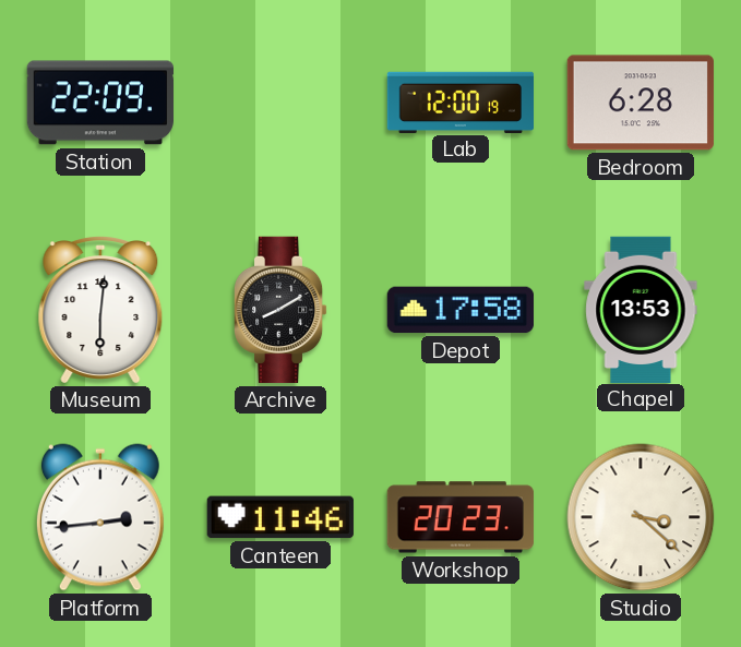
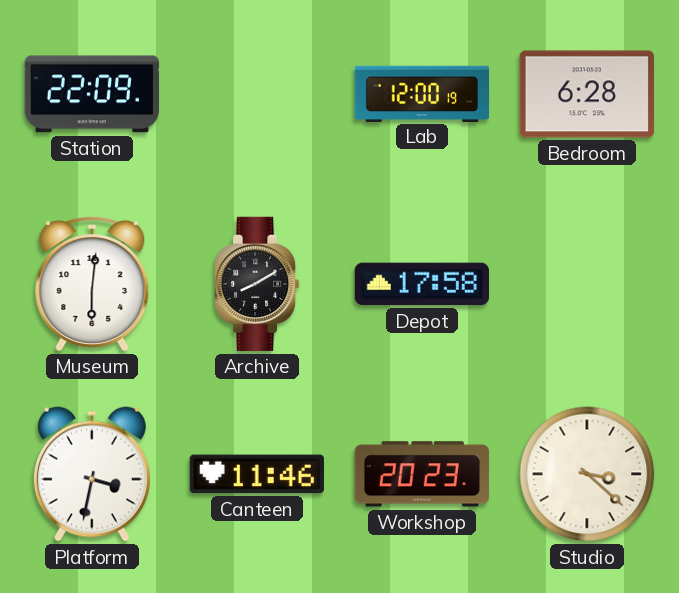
Chapel: 13:53 -> none
Platform: 2:44 -> 3:32
